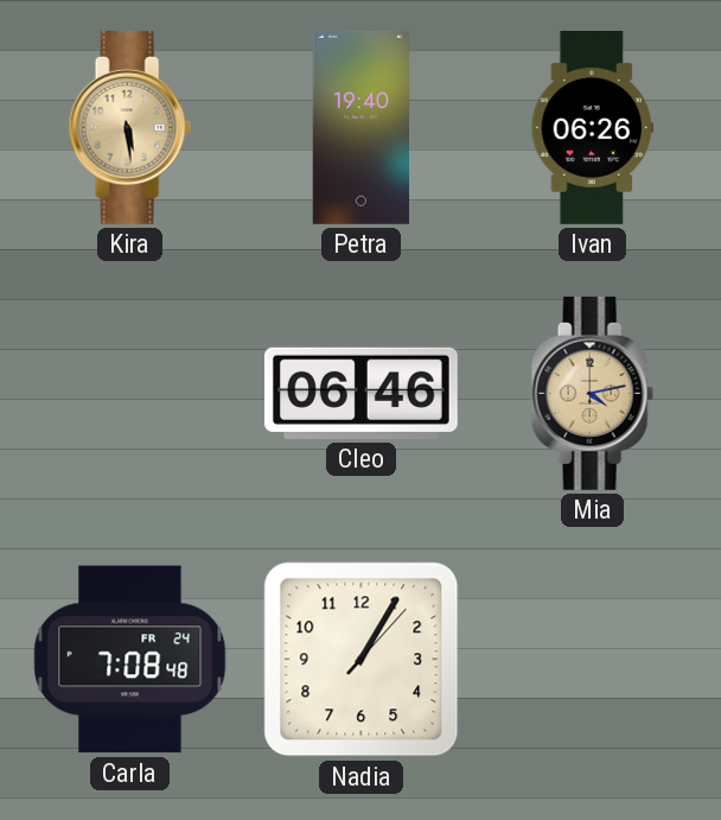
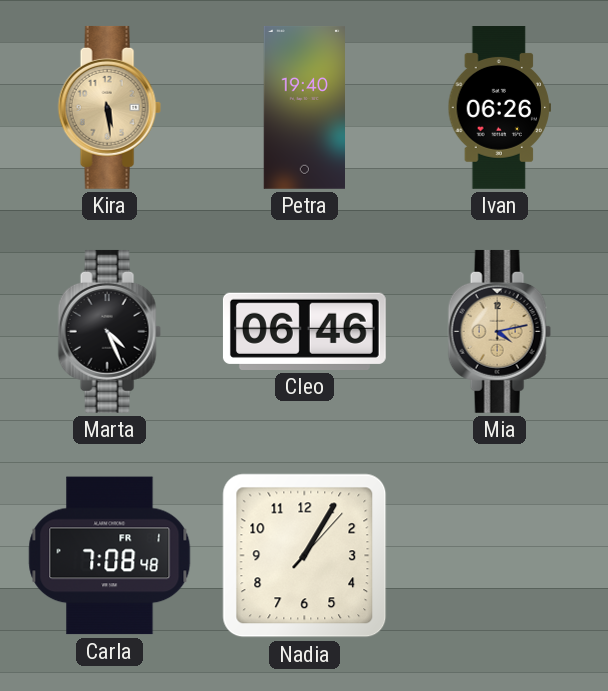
Marta: none -> 4:26
Carla date: FR 24 -> FR 1
